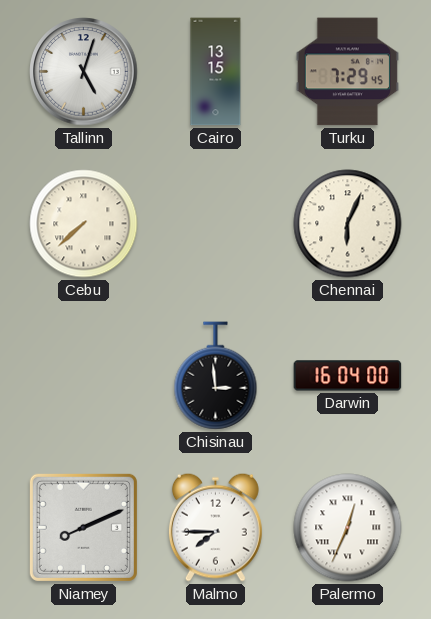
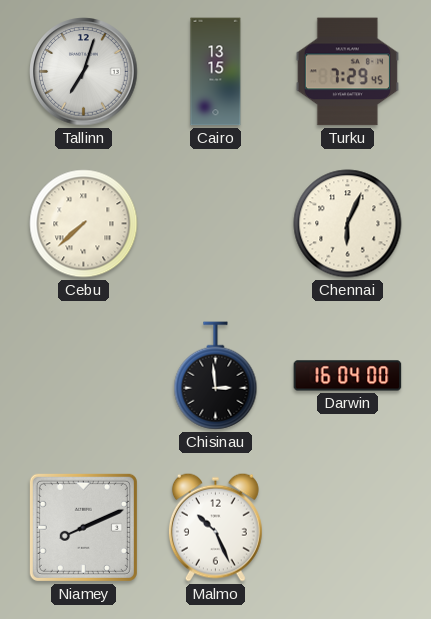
Tallinn: 5:03 -> 7:03
Malmo: 7:45 -> 10:26
Palermo: 12:34 -> none
